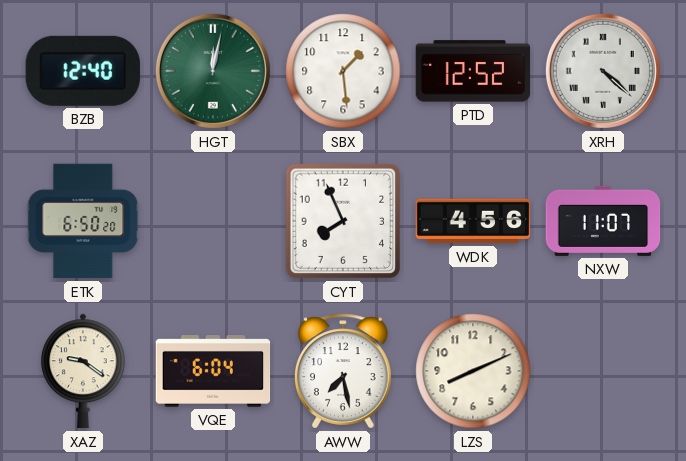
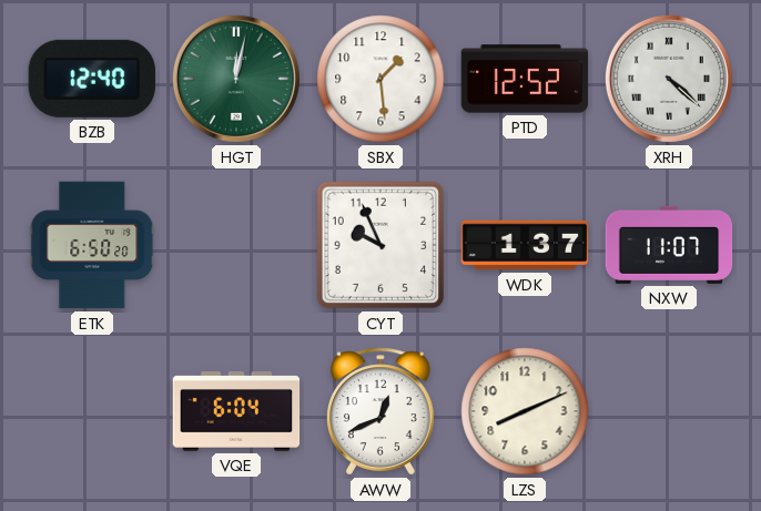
CYT: 7:56 -> 9:56
WDK: 4:56 -> 1:37
XAZ: 9:21 -> none
AWW: 7:28 -> 12:41
